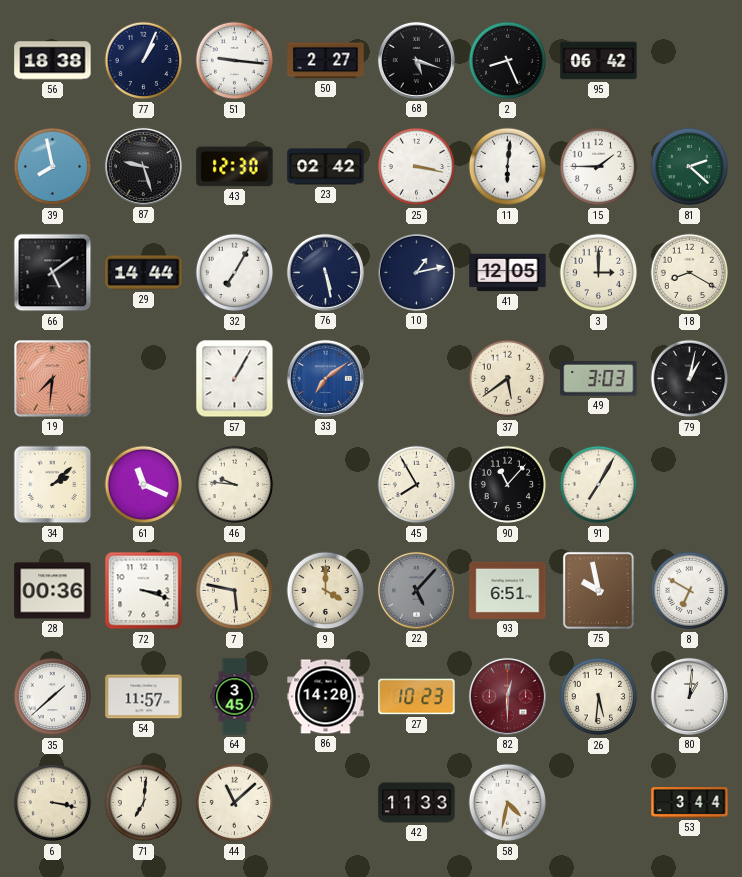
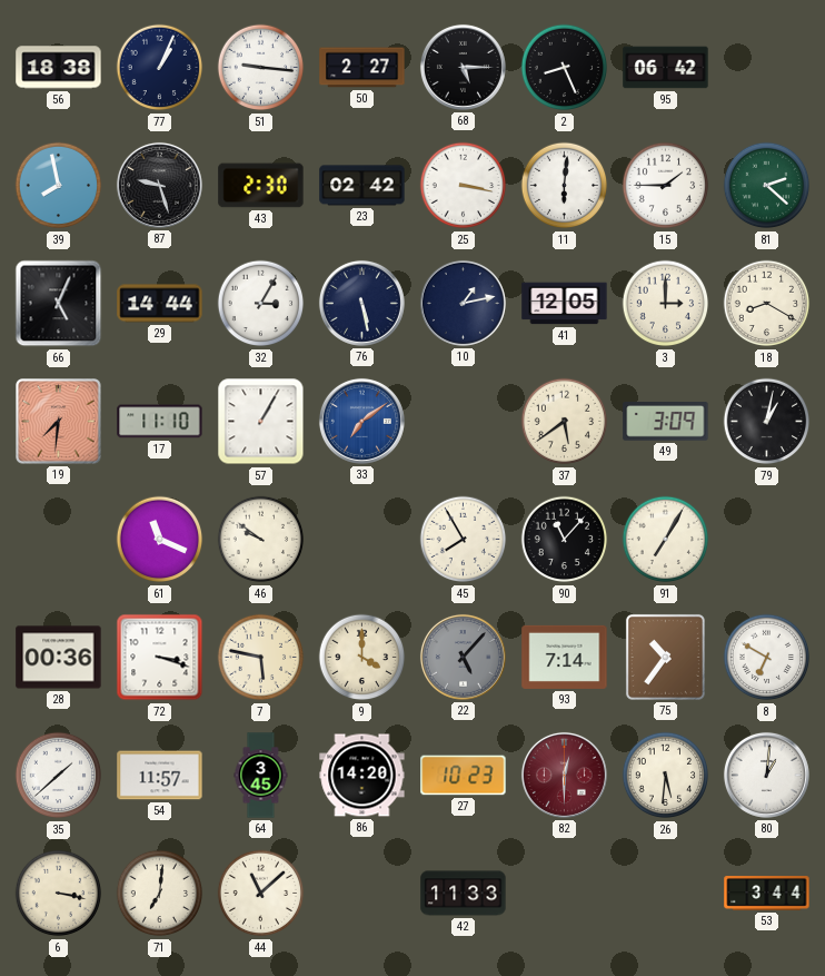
68: 5:18 -> 5:15
43: 12:30 -> 2:30
66: 5:09 -> 5:04
32: 7:05 -> 3:05
17: none -> 11:10
49: 3:03 -> 3:09
34: 2:08 -> none
46: 9:46 -> 9:51
93: 6:51 -> 7:14
75: 9:58 -> 10:36
58: 4:32 -> none
